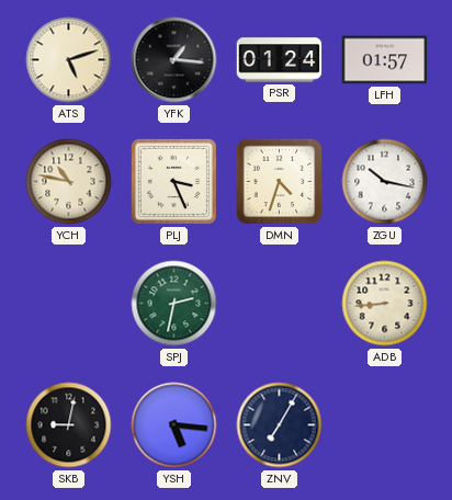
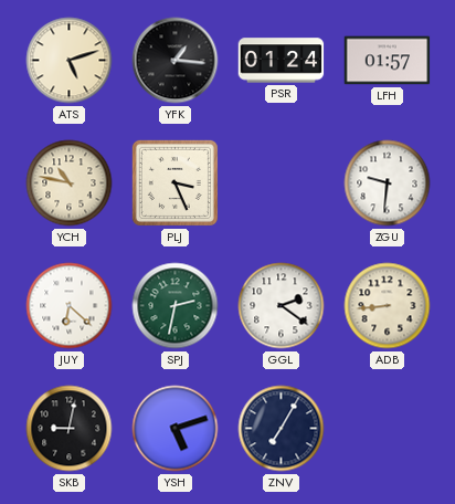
DMN: 4:33 -> none
ZGU: 10:17 -> 9:31
JUY: none -> 6:22
GGL: none -> 2:21
YSH: 5:16 -> 5:12
